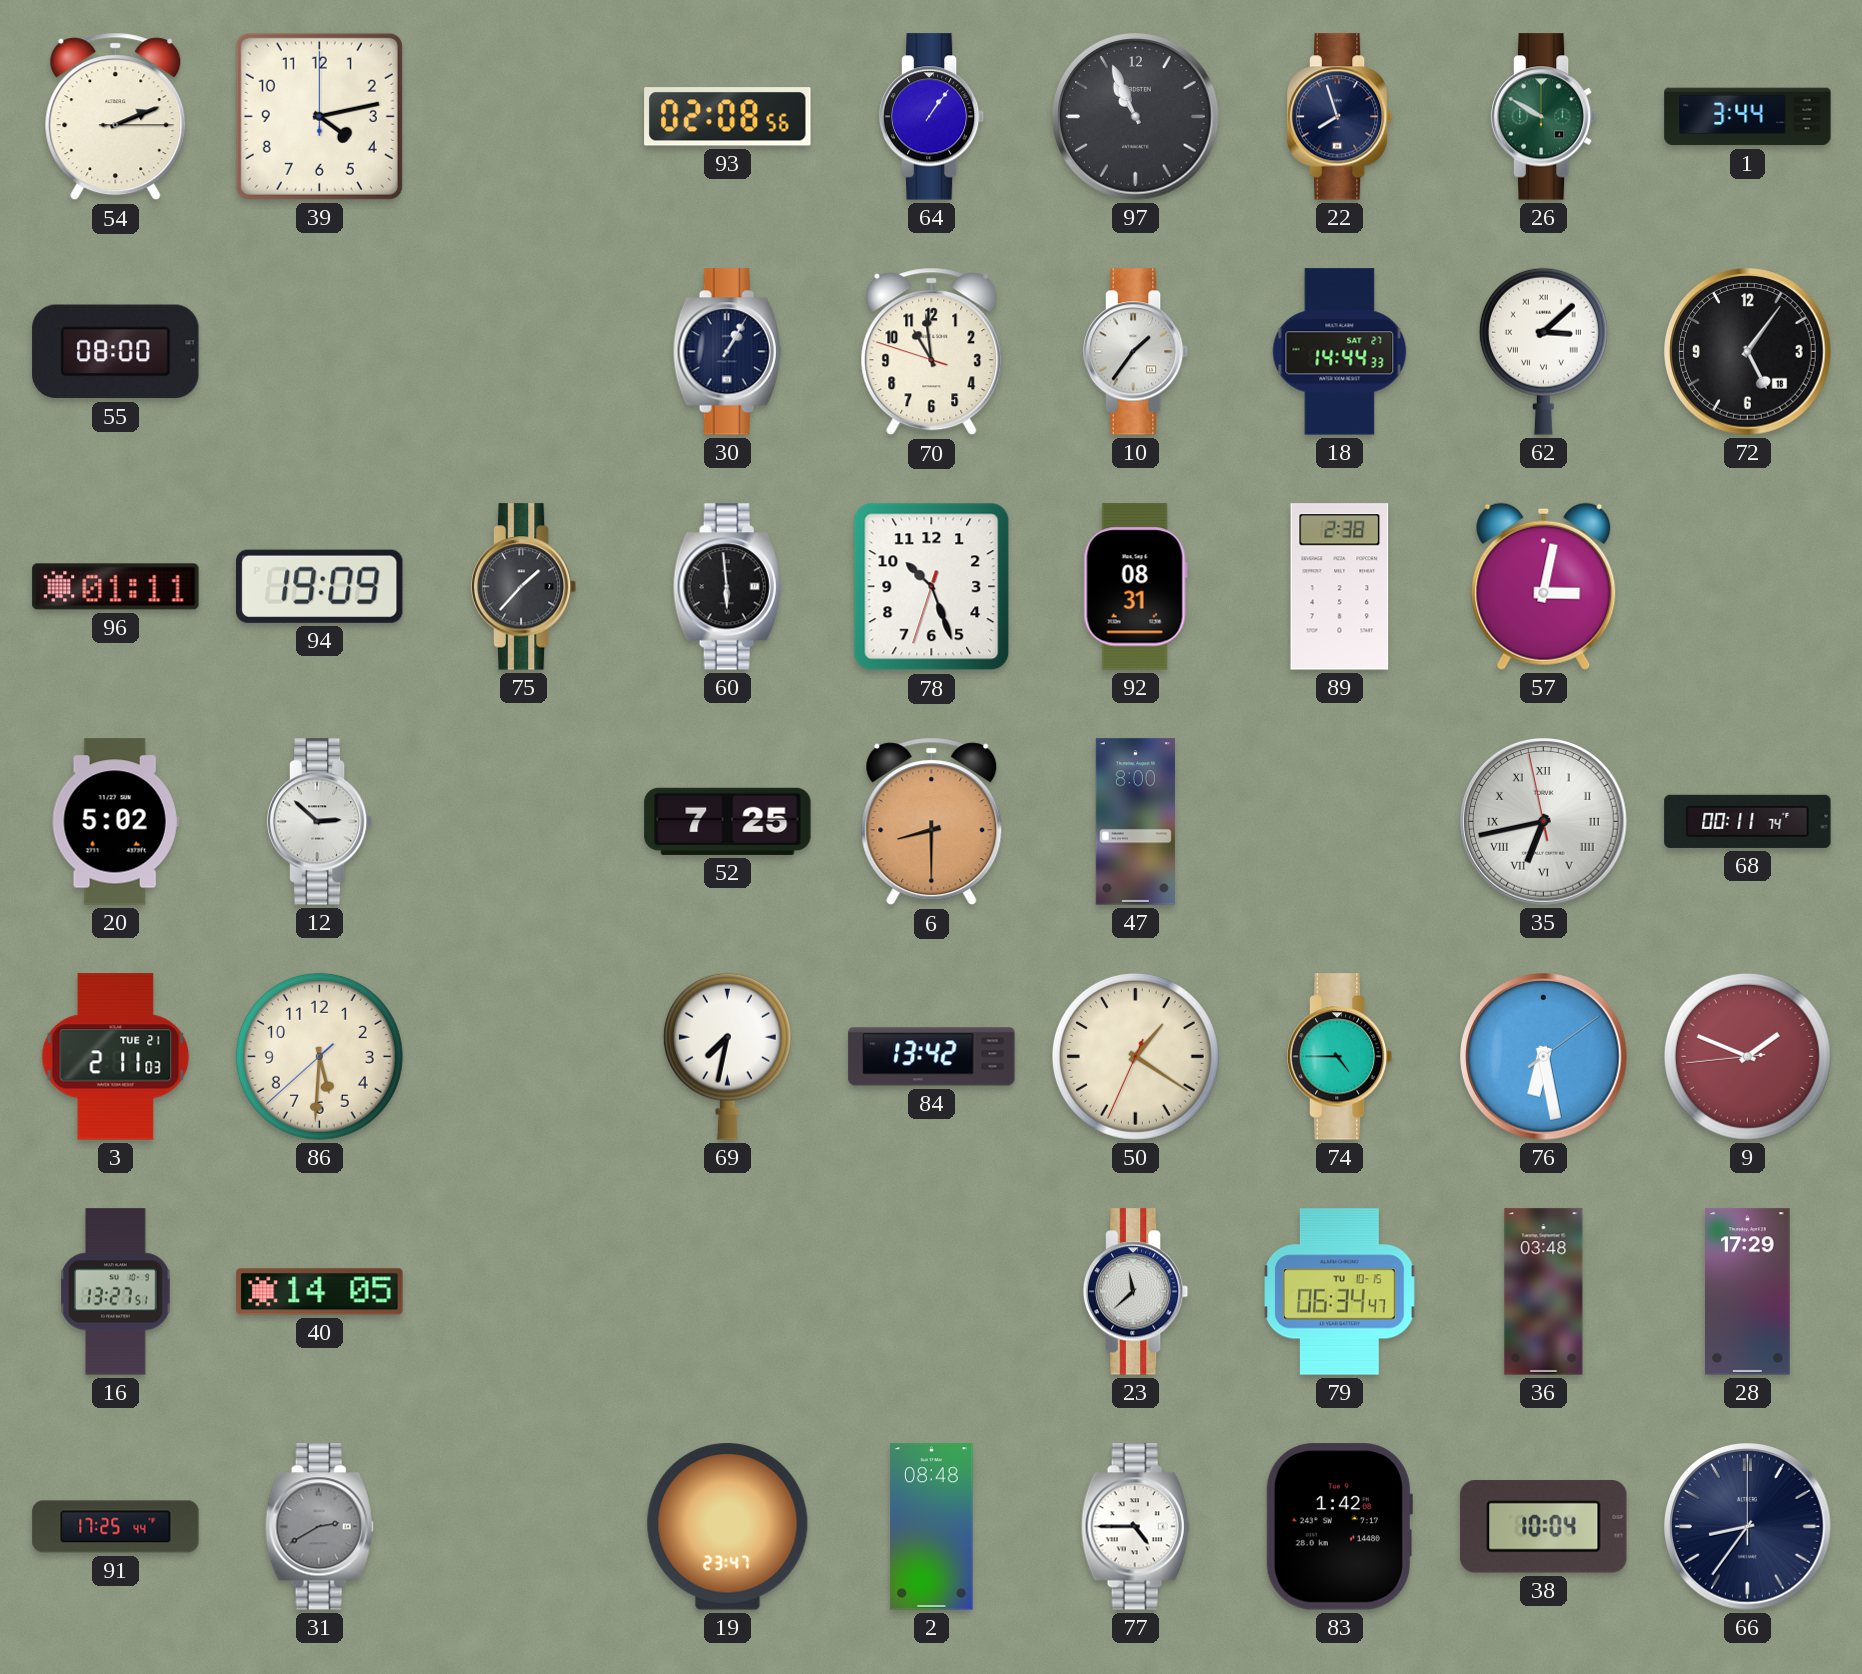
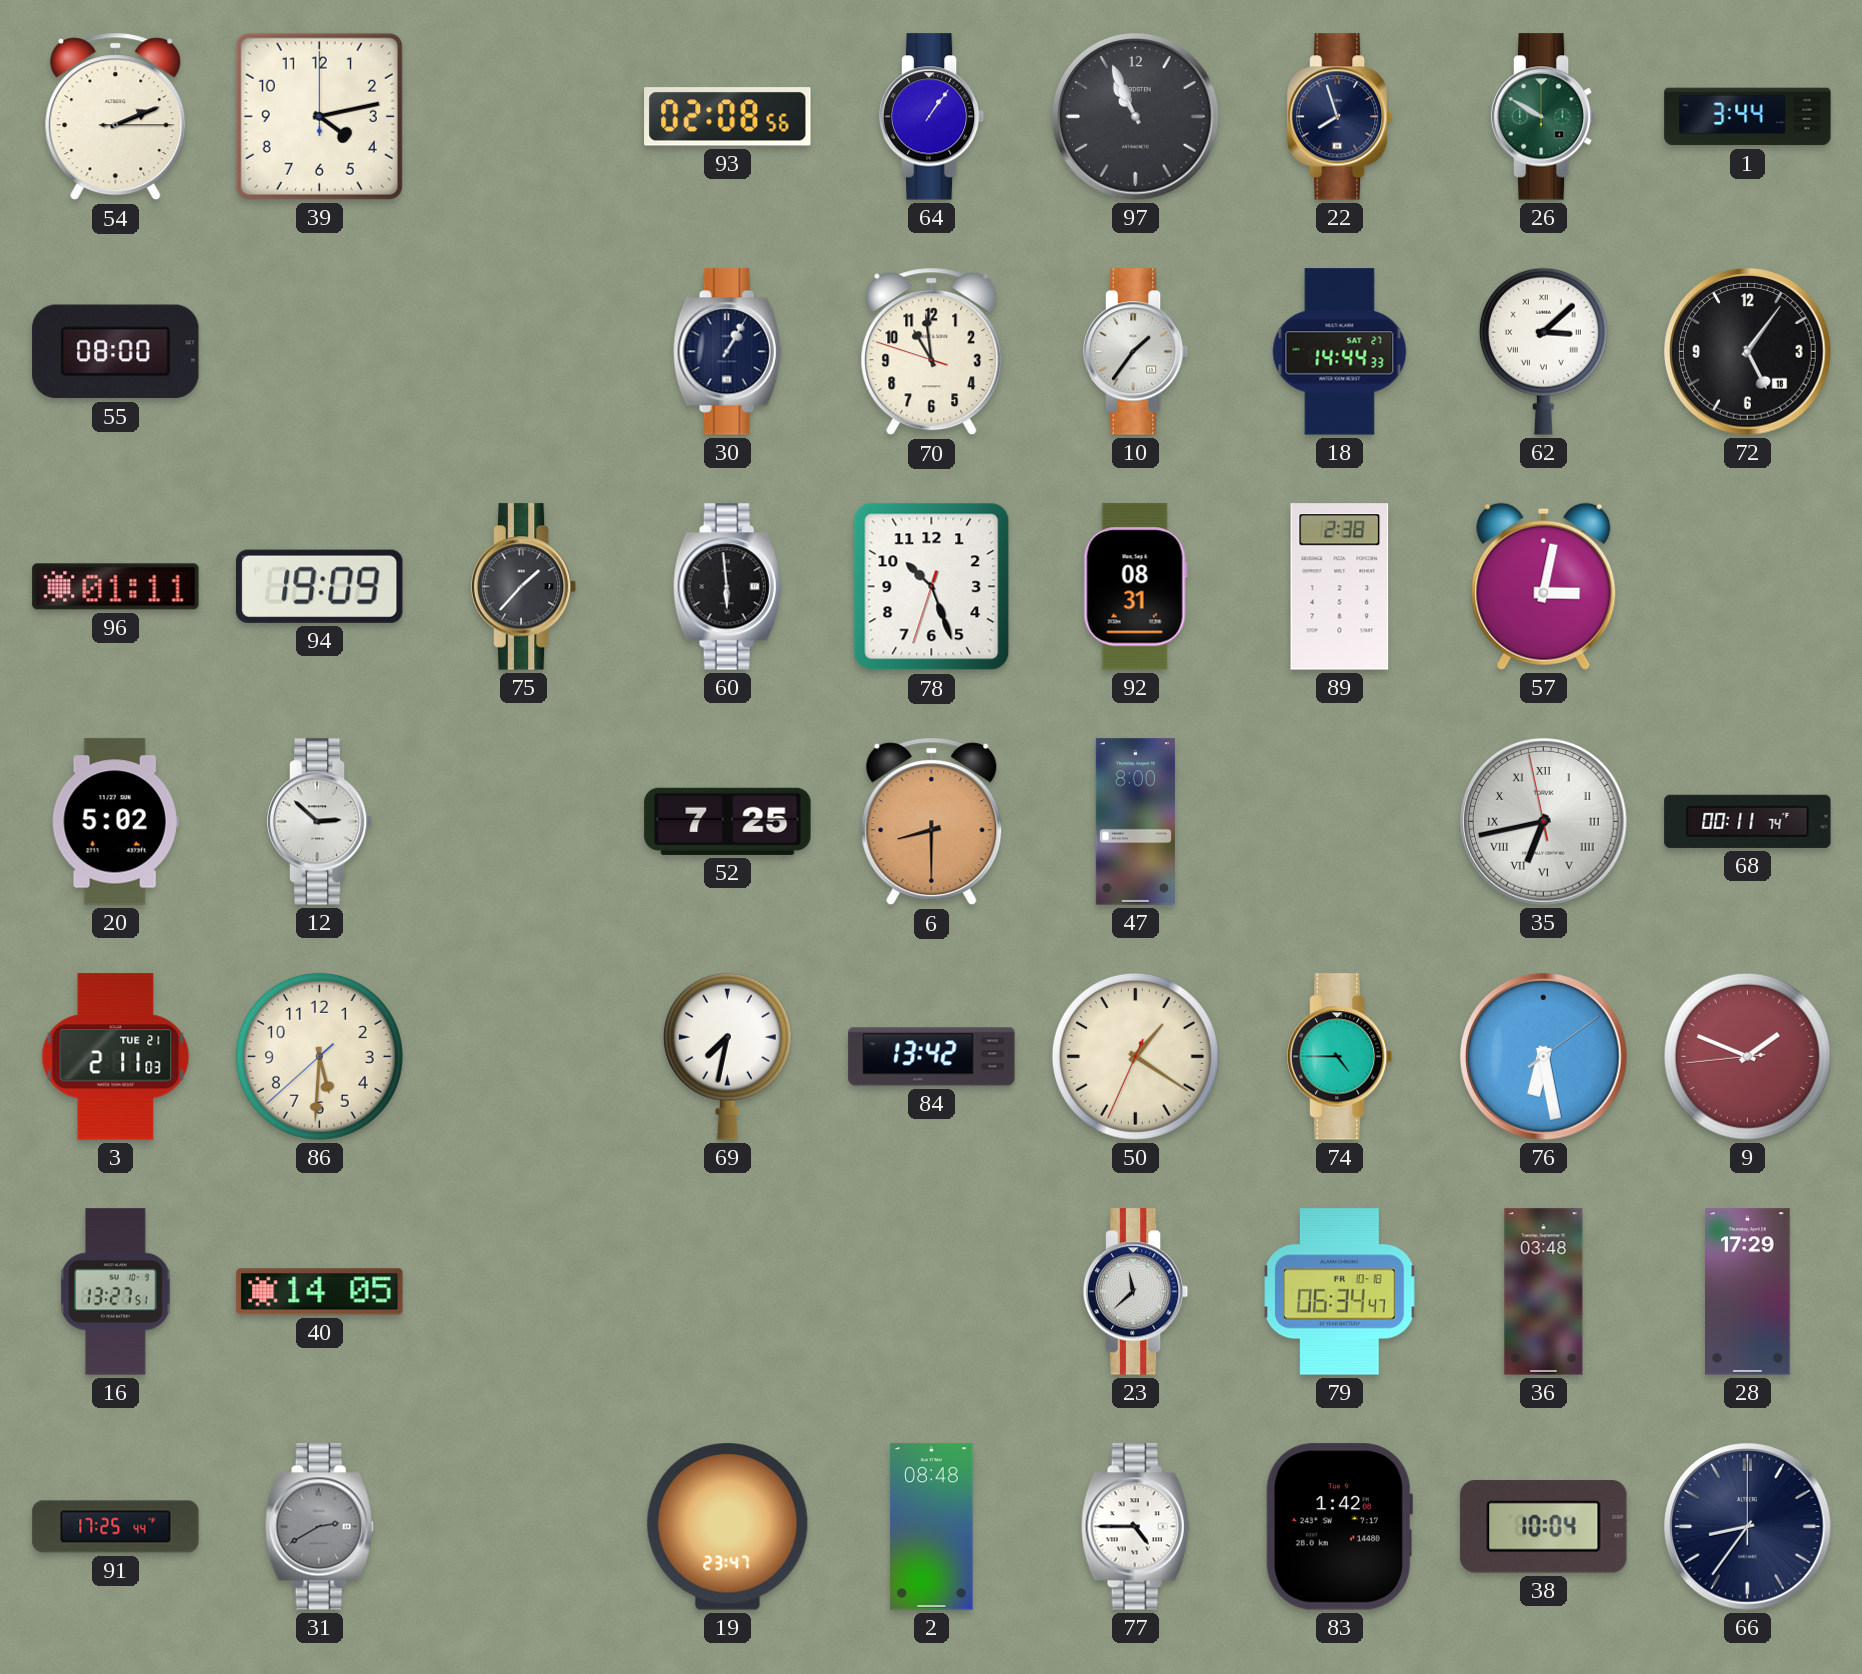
79 date: TU 10-15 -> FR 10-18
